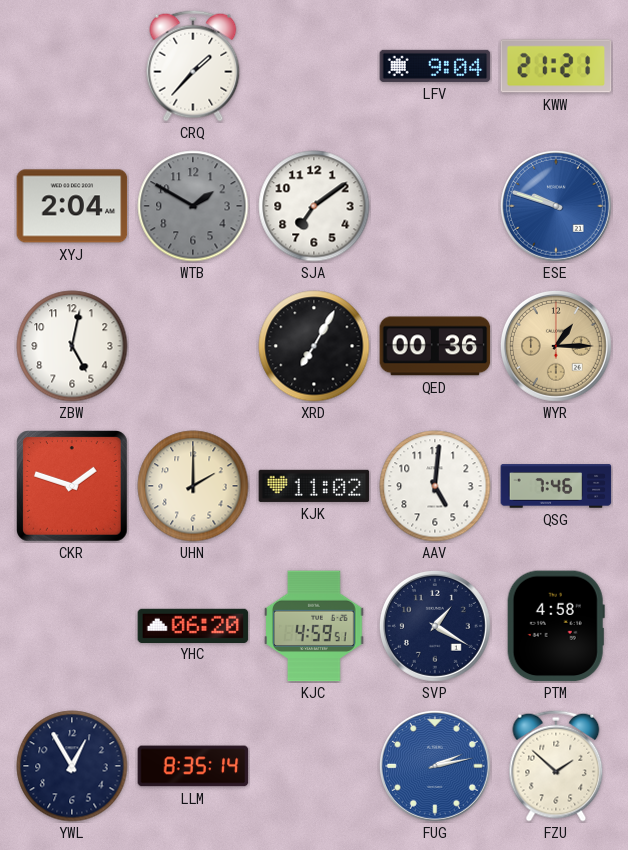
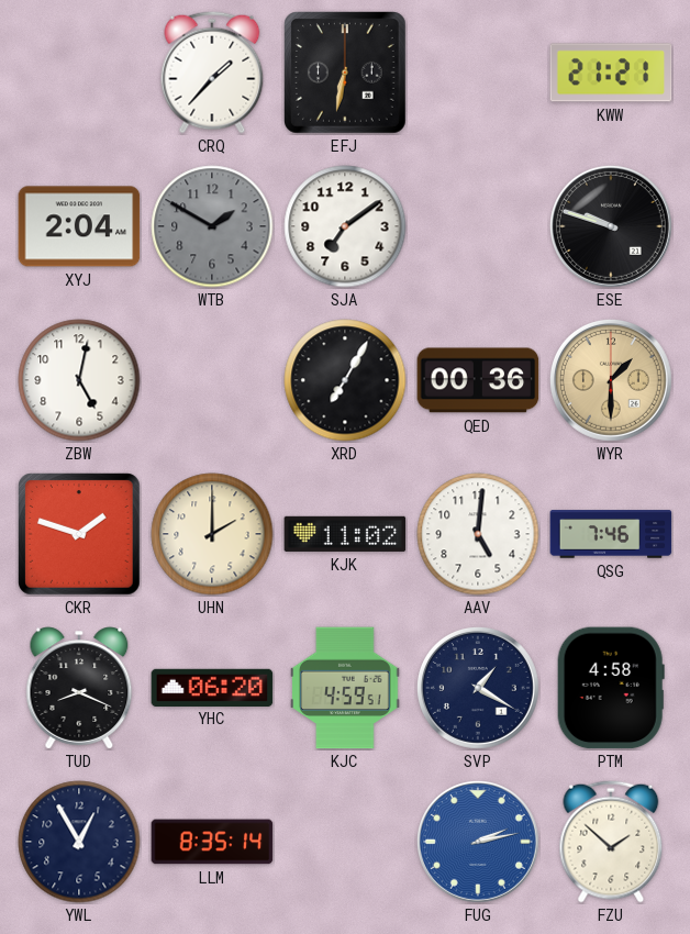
EFJ: none -> 6:32
LFV: 9:04 -> none
ESE dial: blue -> black
WYR: 1:15 -> 1:30
TUD: none -> 8:19
